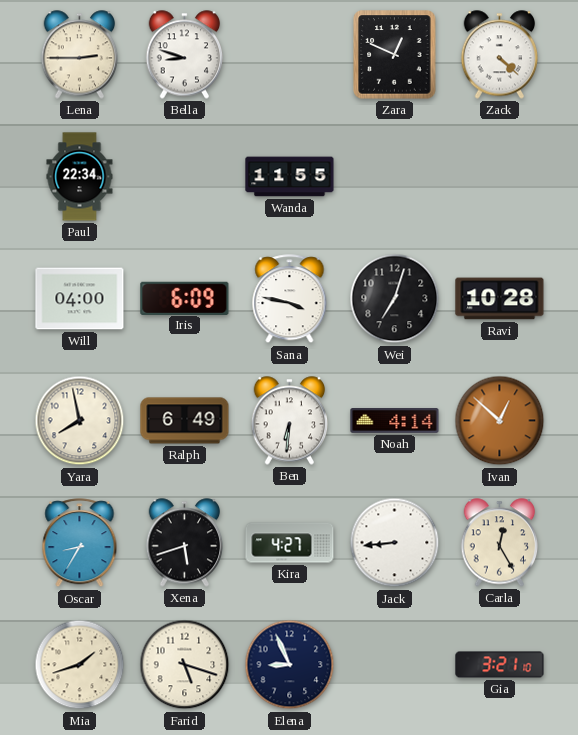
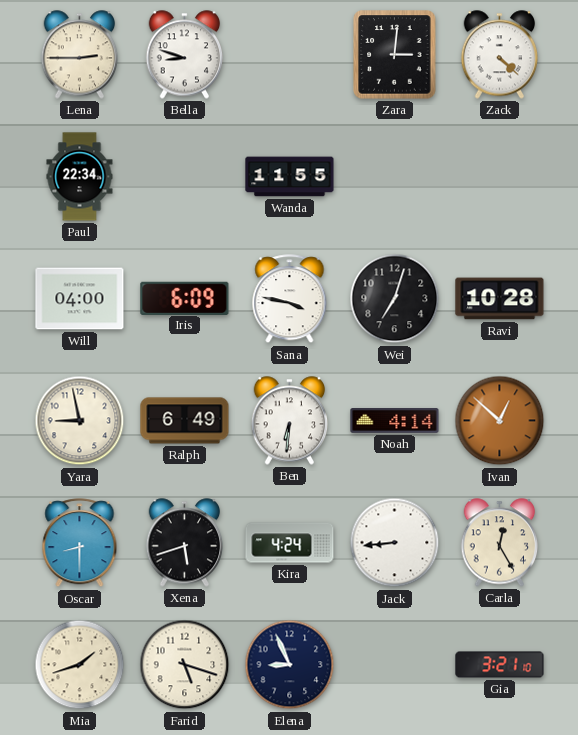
Zara: 12:49 -> 3:01
Yara: 7:58 -> 8:58
Oscar: 8:35 -> 8:30
Kira: 4:27 -> 4:24
